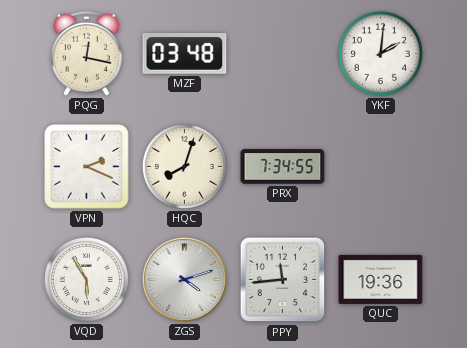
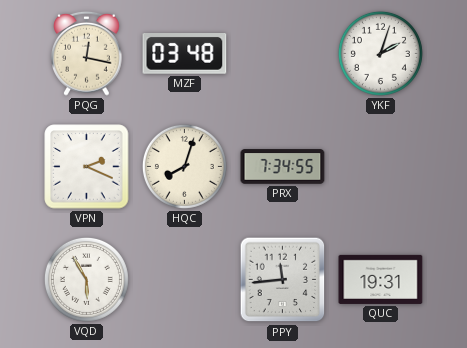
YKF: 2:01 -> 2:03
ZGS: 4:12 -> none
QUC: 19:36 -> 19:31
